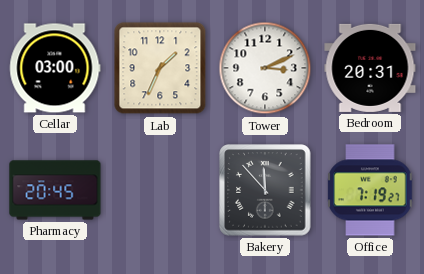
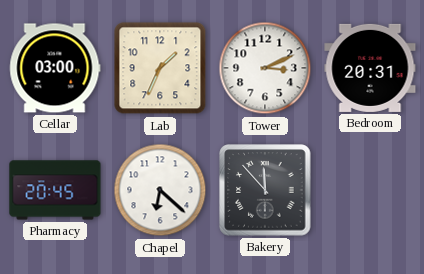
Chapel: none -> 6:22
Office: 7:19 -> none
